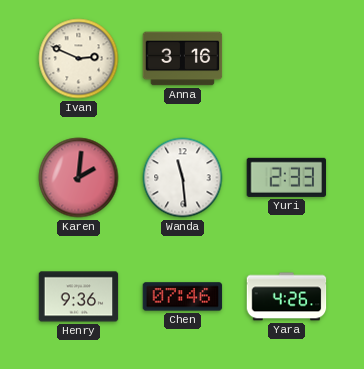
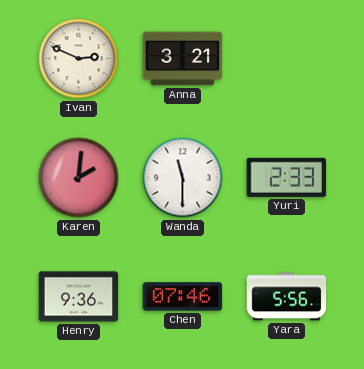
Anna: 3:16 -> 3:21
Wanda: 11:29 -> 11:30
Yara: 4:26 -> 5:56
